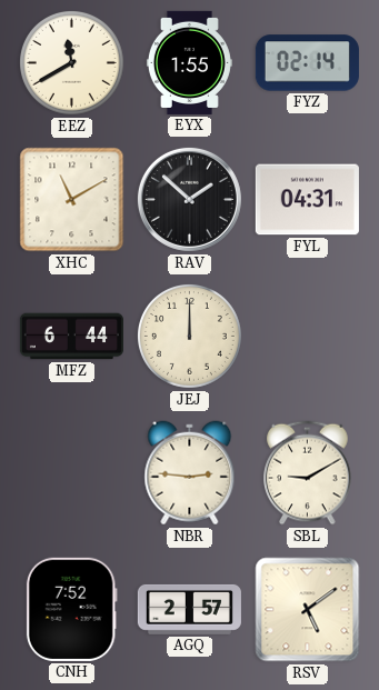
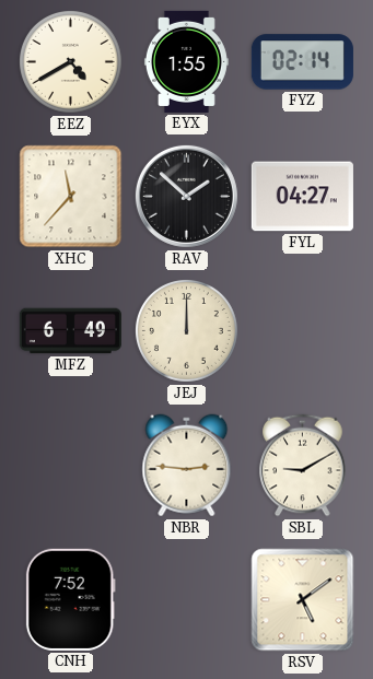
EEZ: 11:40 -> 4:40
XHC: 11:10 -> 11:37
FYL: 04:31 -> 04:27
MFZ: 6:44 -> 6:49
AGQ: 2:57 -> none
